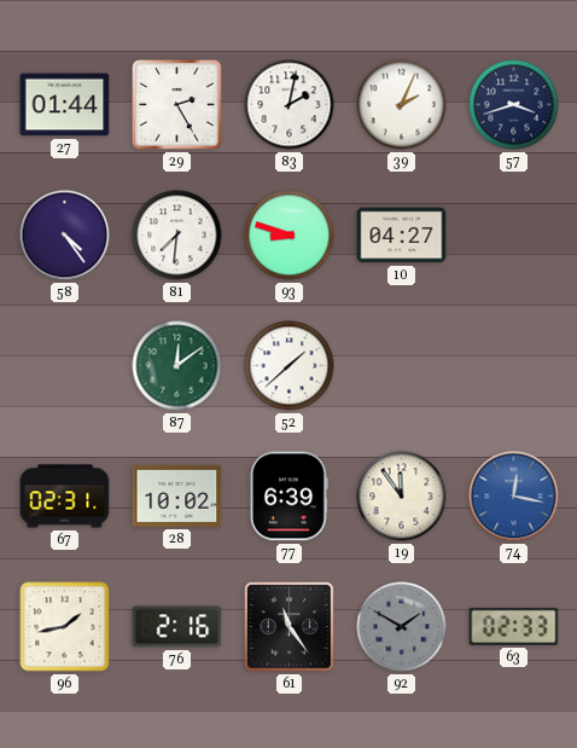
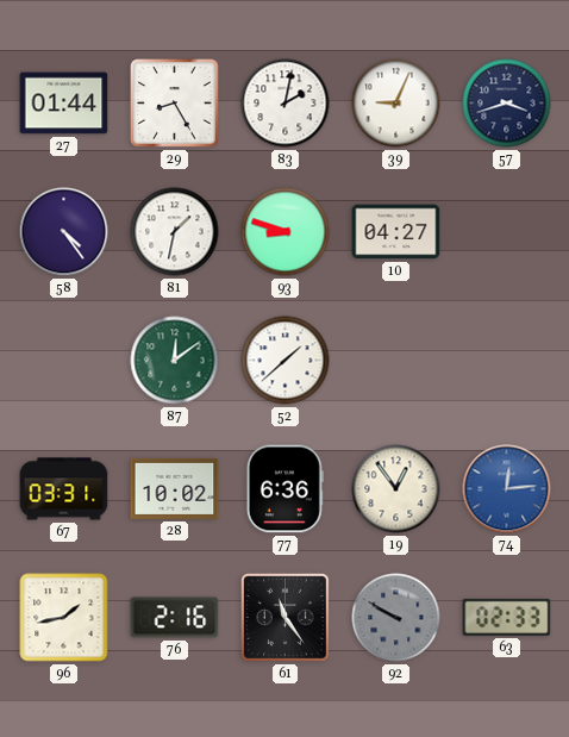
29: 2:25 -> 8:25
39: 2:04 -> 9:04
81: 7:31 -> 1:32
67: 02:31 -> 03:31
77: 6:39 -> 6:36
19: 11:54 -> 12:54
74: 12:17 -> 12:14
92: 1:50 -> 9:50
